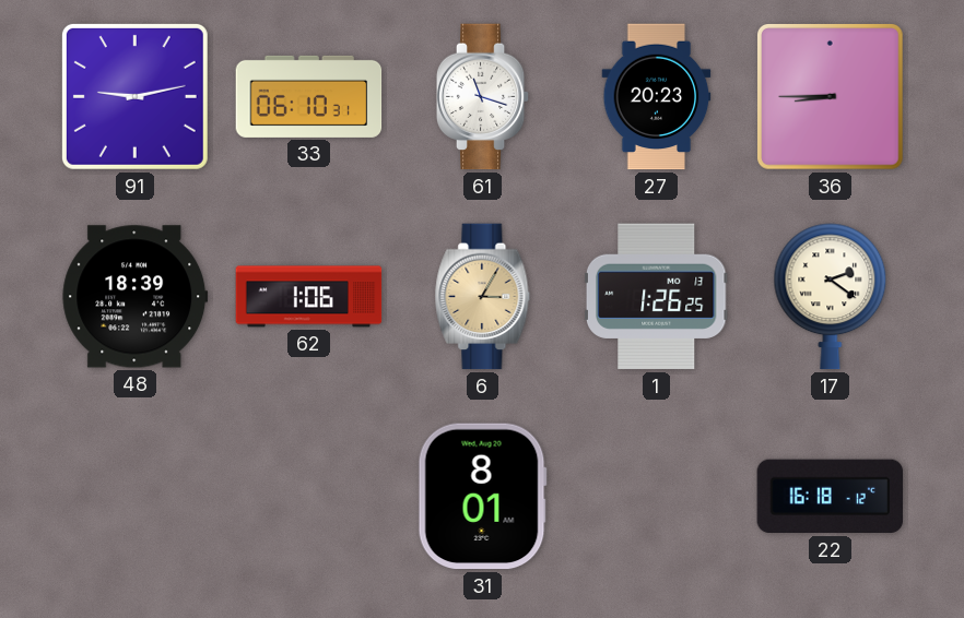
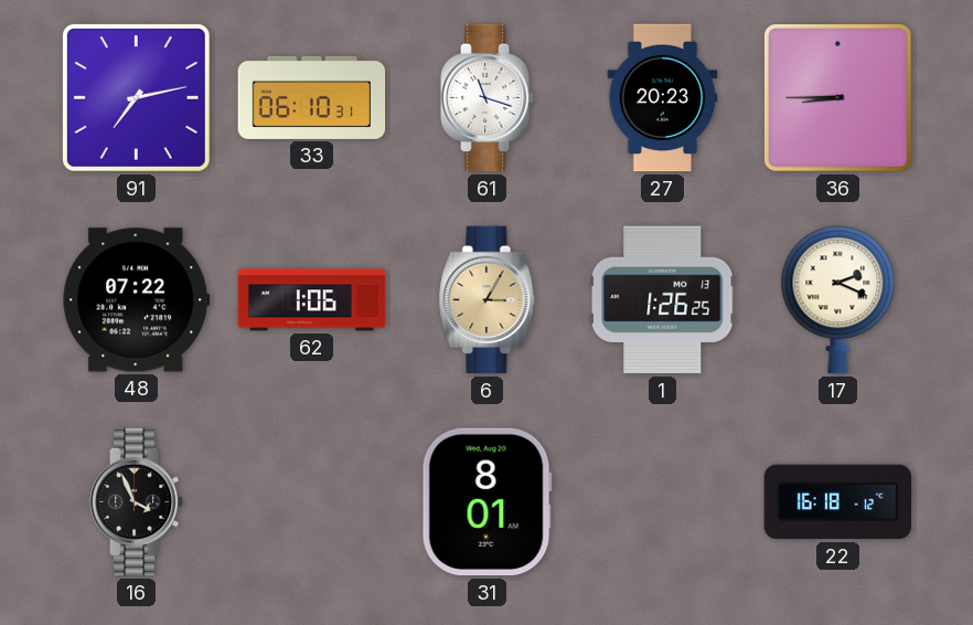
91: 9:13 -> 7:13
48: 18:39 -> 07:22
17: 2:21 -> 2:19
16: none -> 3:56
